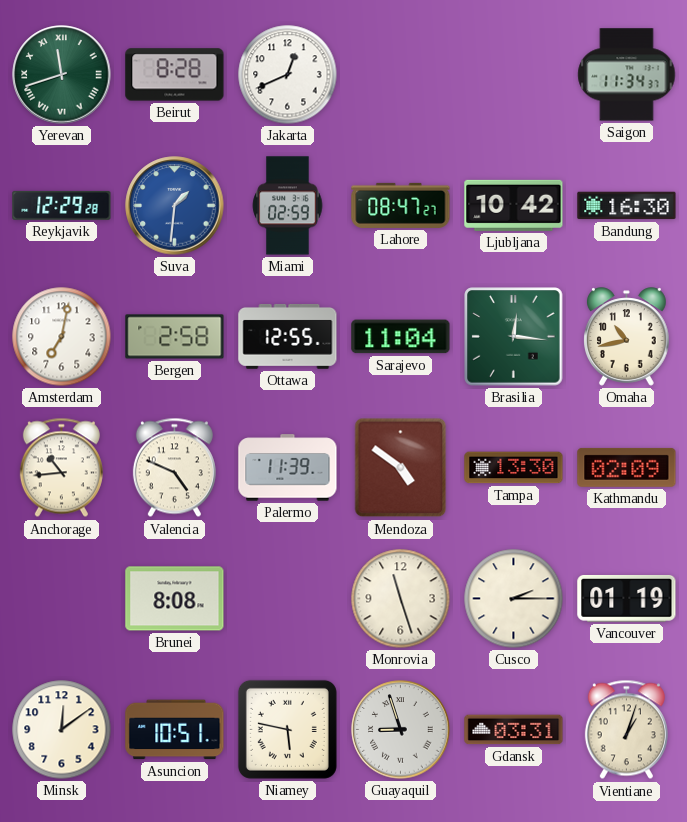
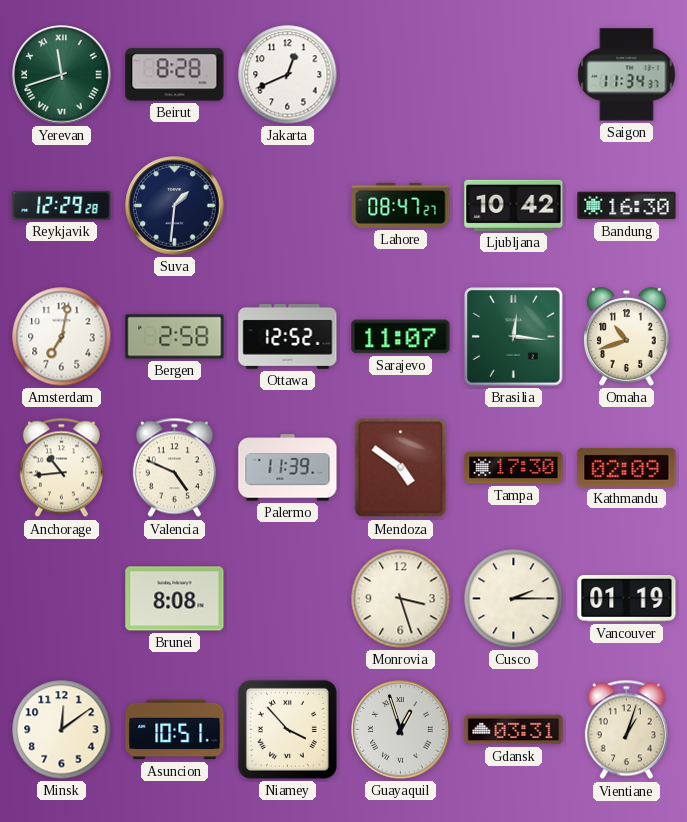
Suva dial: blue -> navy
Miami: 02:59 -> none
Ottawa: 12:55 -> 12:52
Sarajevo: 11:04 -> 11:07
Omaha: 10:43 -> 10:42
Tampa: 13:30 -> 17:30
Monrovia: 11:27 -> 3:27
Niamey: 5:47 -> 3:53
Guayaquil: 8:57 -> 12:57
